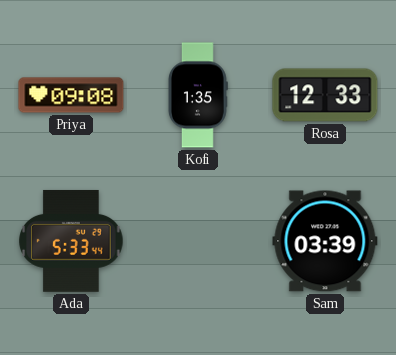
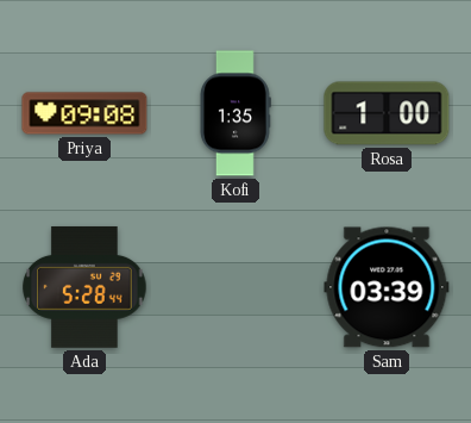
Rosa: 12:33 -> 1:00
Ada: 5:33 -> 5:28
